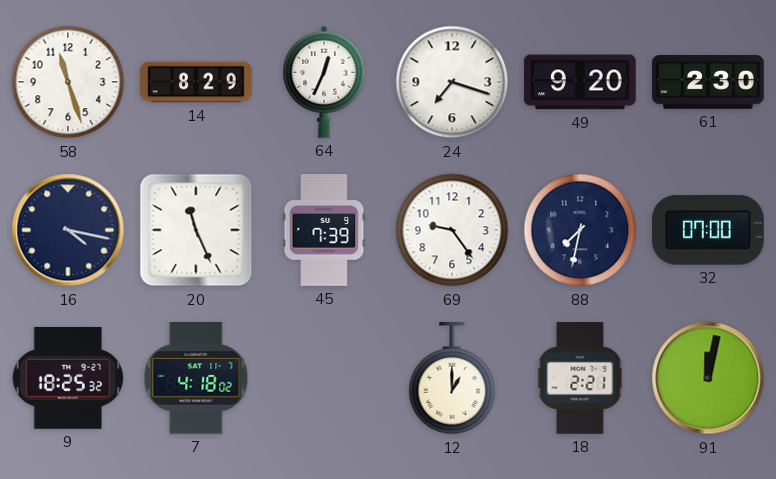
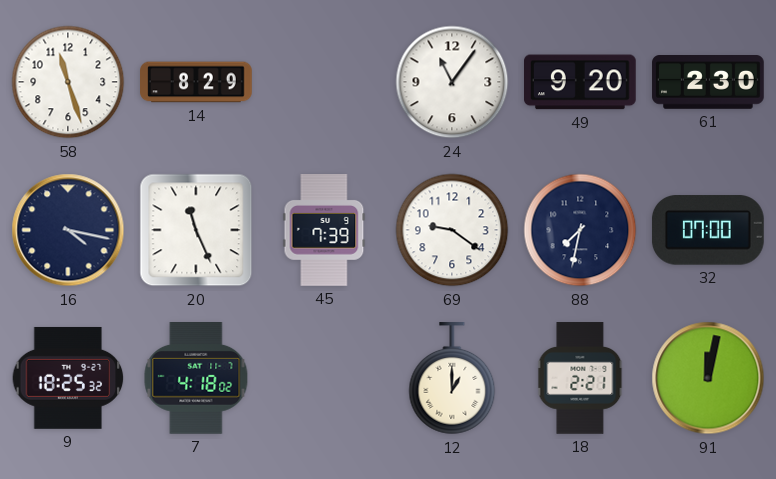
64: 12:34 -> none
24: 7:18 -> 11:06
69: 9:24 -> 9:21
